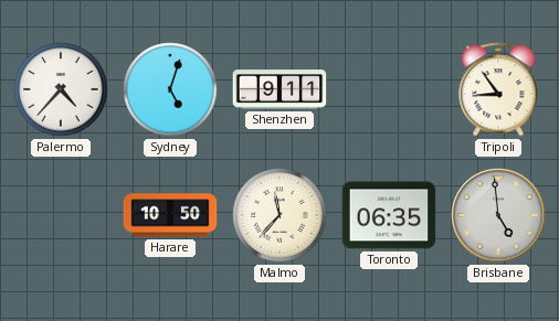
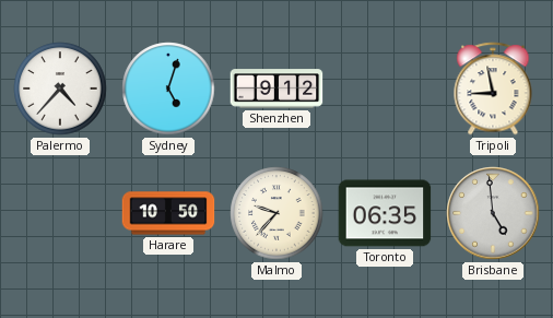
Shenzhen: 9:11 -> 9:12
Tripoli: 8:54 -> 8:58
Malmo: 11:37 -> 9:37
